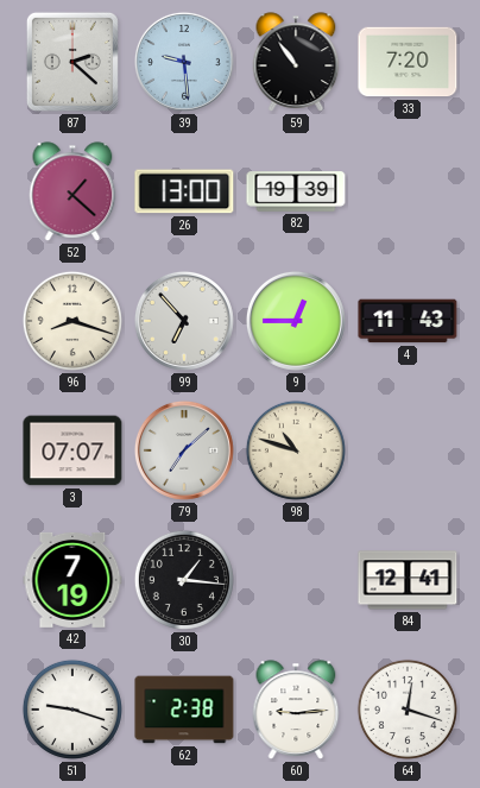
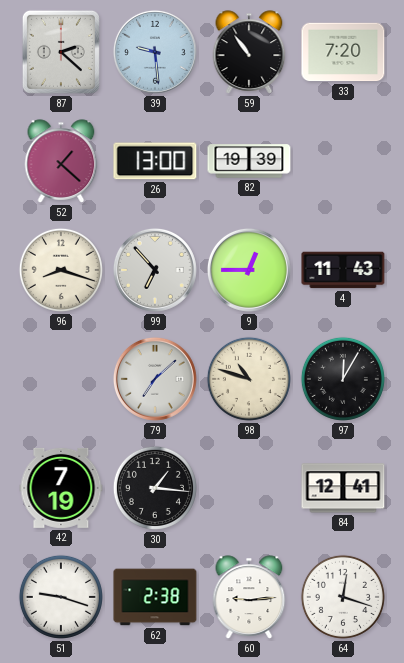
3: 07:07 -> none
97: none -> 12:05
